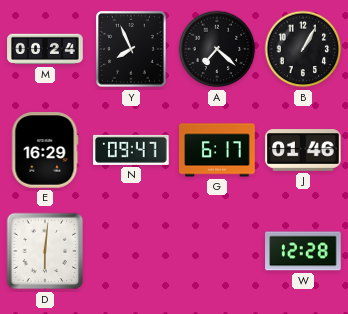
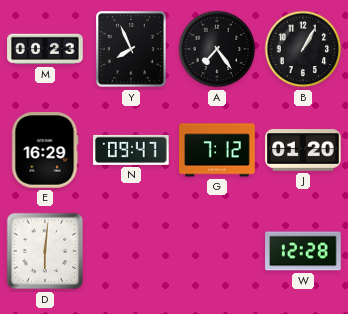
M: 00:24 -> 00:23
A: 7:22 -> 7:24
G: 6:17 -> 7:12
J: 01:46 -> 01:20
